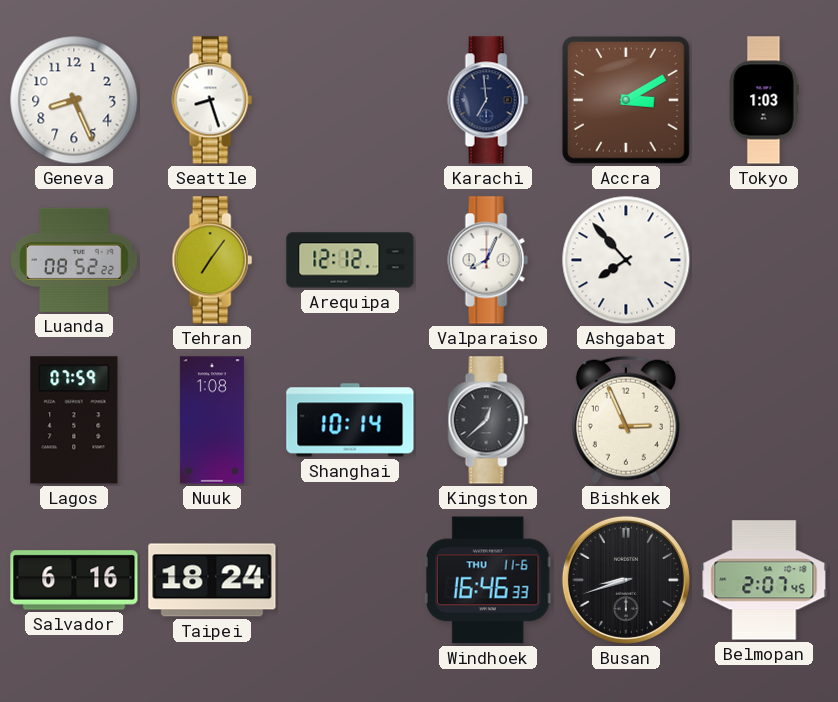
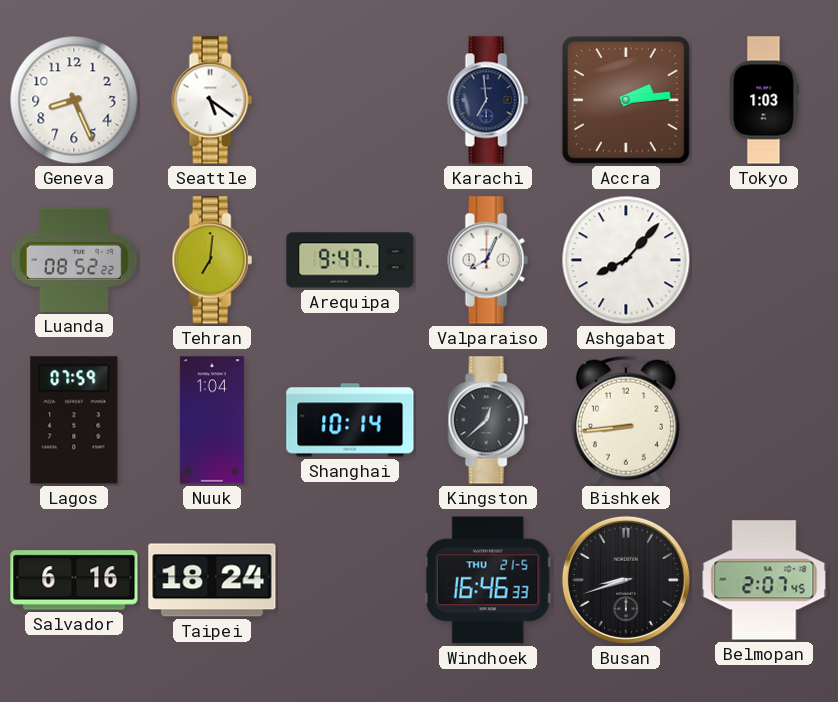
Seattle: 8:27 -> 5:21
Accra: 3:10 -> 2:14
Tehran: 7:06 -> 7:01
Arequipa: 12:12 -> 9:47
Ashgabat: 7:53 -> 8:07
Nuuk: 1:08 -> 1:04
Bishkek: 2:56 -> 8:44
Windhoek date: THU 11-6 -> THU 21-5
